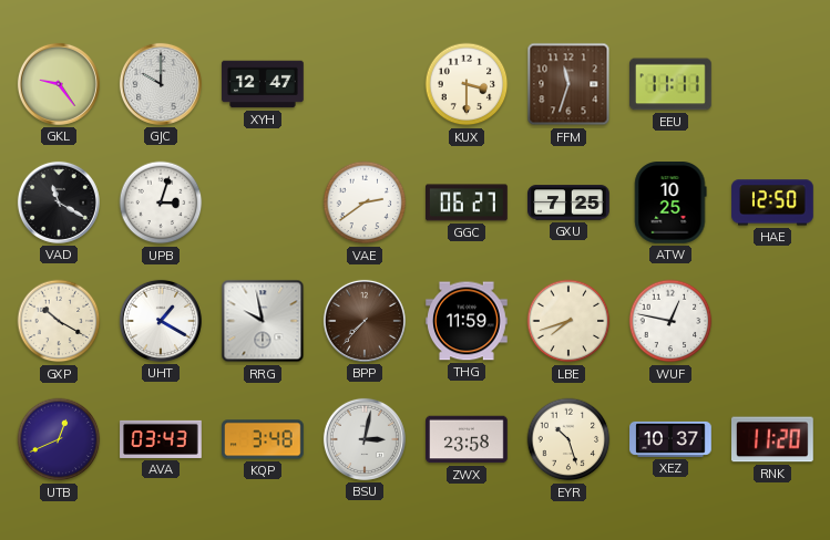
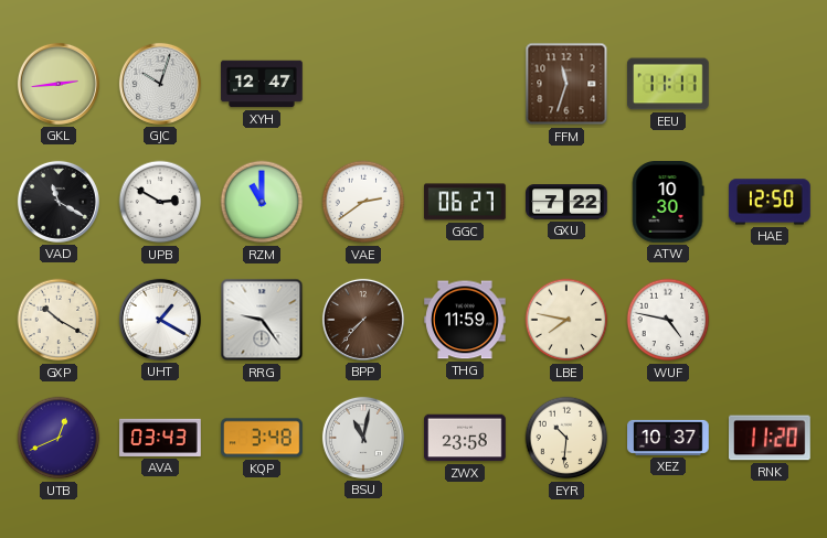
GKL: 9:24 -> 2:44
GJC: 10:00 -> 10:03
KUX: 3:30 -> none
UPB: 3:03 -> 2:50
RZM: none -> 11:00
GXU: 7:25 -> 7:22
ATW: 10:25 -> 10:30
RRG: 9:58 -> 9:24
LBE: 7:42 -> 7:47
WUF: 12:47 -> 4:47
BSU: 3:02 -> 11:02
EYR: 10:27 -> 10:31
